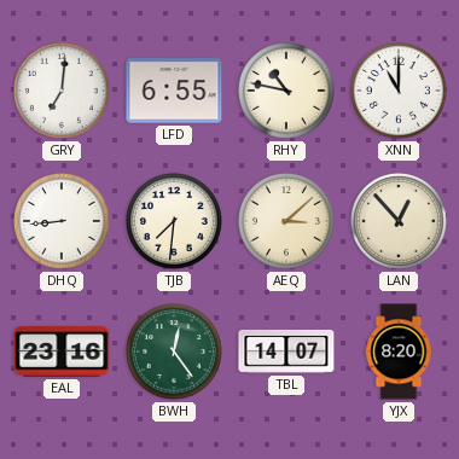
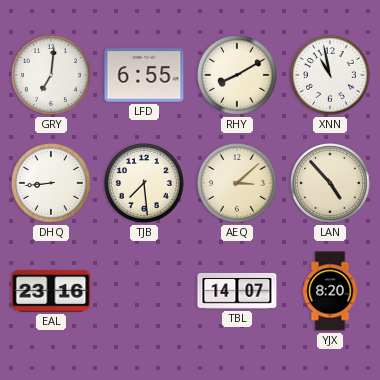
RHY: 10:47 -> 8:10
XNN: 11:00 -> 10:58
TJB: 7:31 -> 7:29
LAN: 12:53 -> 4:53
BWH: 12:24 -> none
